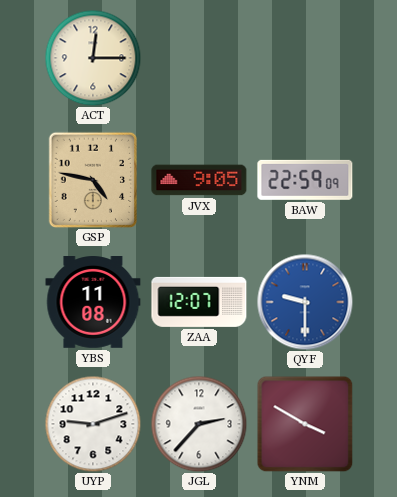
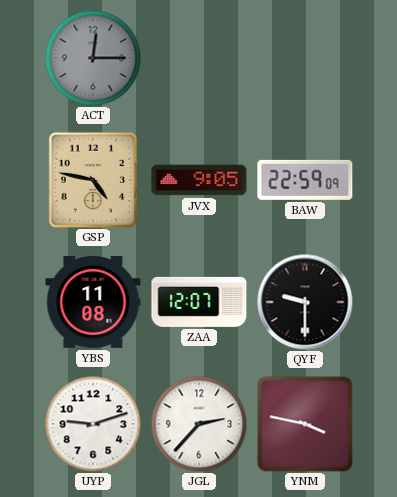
ACT dial: cream -> grey
QYF dial: blue -> black
YNM: 3:50 -> 3:47
